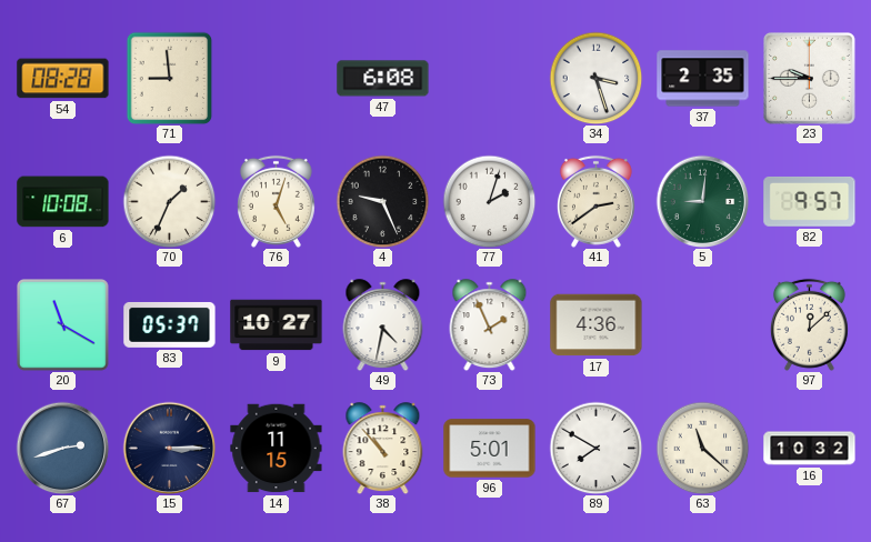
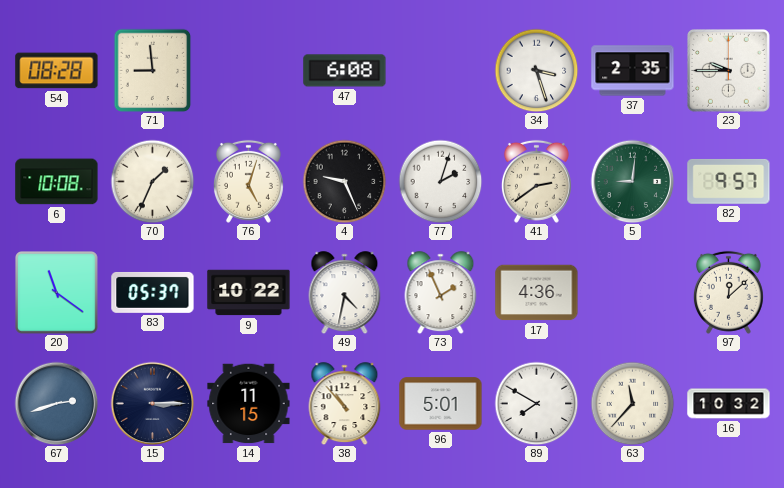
20: 11:20 -> 11:21
9: 10:27 -> 10:22
63: 11:22 -> 11:37
